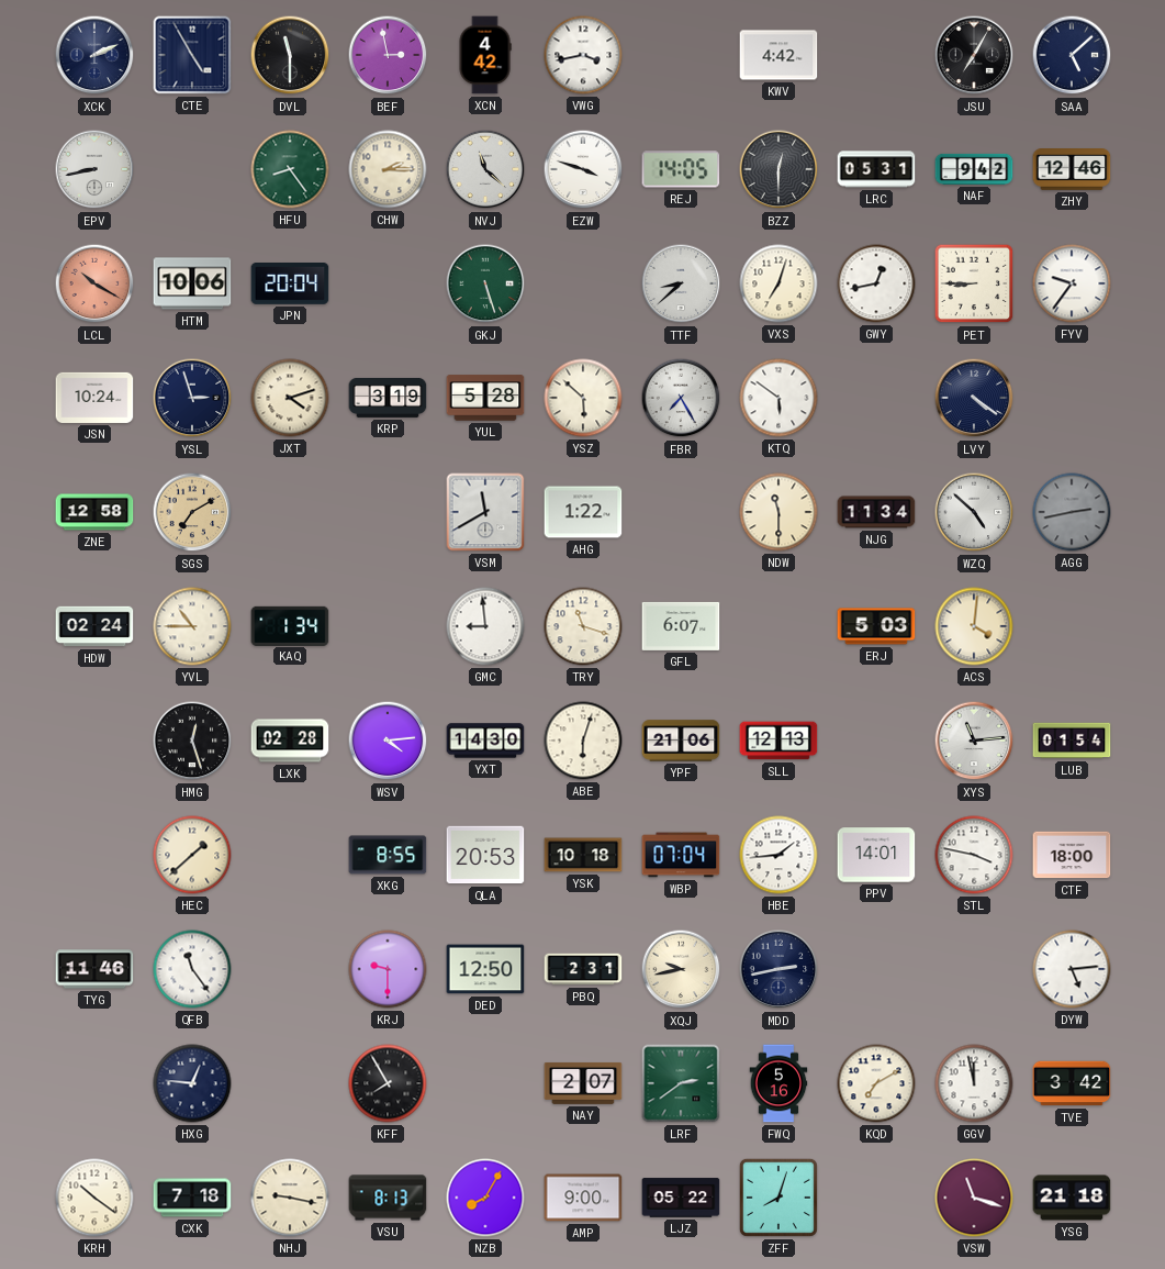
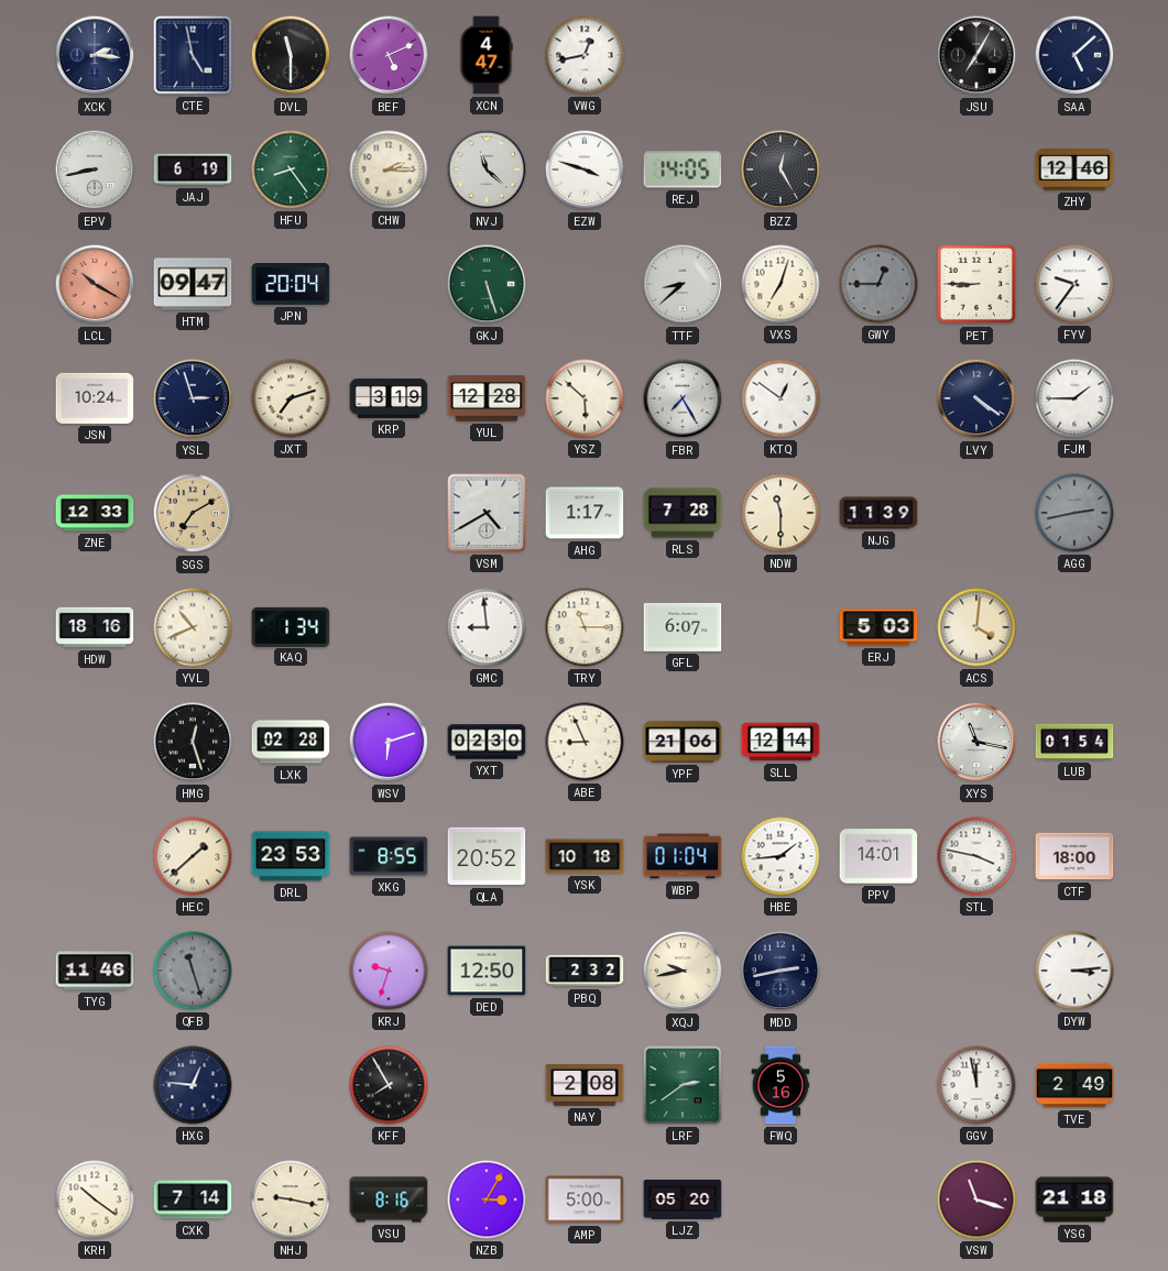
XCK: 2:11 -> 2:16
CTE: 4:55 -> 4:58
BEF: 2:58 -> 5:11
XCN: 4:42 -> 4:47
VWG: 3:43 -> 12:43
KWV: 4:42 -> none
JAJ: none -> 6:19
BZZ: 12:30 -> 12:25
LRC: 05:31 -> none
NAF: 9:42 -> none
HTM: 10:06 -> 09:47
GWY: 12:43 -> 12:45
GWY dial: white -> grey
JXT: 4:12 -> 7:12
YUL: 5:28 -> 12:28
KTQ: 5:51 -> 12:51
FJM: none -> 1:45
ZNE: 12:58 -> 12:33
VSM: 11:40 -> 4:40
AHG: 1:22 -> 1:17
RLS: none -> 7:28
NJG: 11:34 -> 11:39
WZQ: 4:52 -> none
HDW: 02:24 -> 18:16
YVL: 10:45 -> 10:41
TRY: 11:18 -> 11:15
WSV: 4:14 -> 6:12
YXT: 14:30 -> 02:30
ABE: 6:03 -> 8:56
SLL: 12:13 -> 12:14
XYS: 11:14 -> 11:17
DRL: none -> 23:53
QLA: 20:53 -> 20:52
WBP: 07:04 -> 01:04
QFB: 11:24 -> 11:27
QFB dial: white -> grey
KRJ: 9:30 -> 9:33
PBQ: 2:31 -> 2:32
DYW: 5:14 -> 3:14
NAY: 2:07 -> 2:08
KQD: 7:10 -> none
TVE: 3:42 -> 2:49
CXK: 7:18 -> 7:14
VSU: 8:13 -> 8:16
NZB: 8:05 -> 3:05
AMP: 9:00 -> 5:00
LJZ: 05:22 -> 05:20
ZFF: 8:03 -> none
